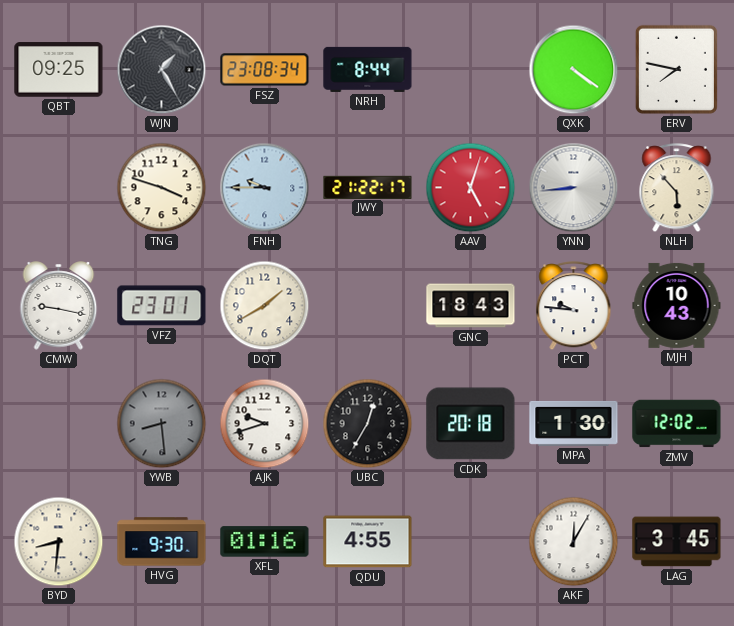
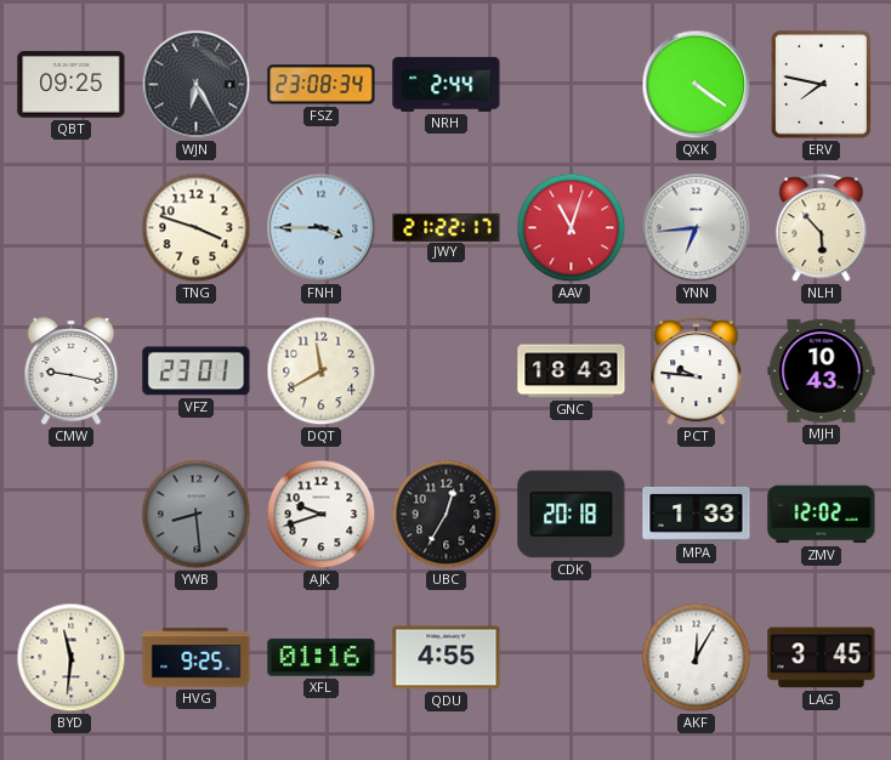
WJN: 1:25 -> 6:25
NRH: 8:44 -> 2:44
FNH: 9:45 -> 3:45
AAV: 5:03 -> 11:03
YNN: 8:44 -> 6:44
DQT: 1:40 -> 11:40
MPA: 1:30 -> 1:33
BYD: 8:31 -> 11:31
HVG: 9:30 -> 9:25
